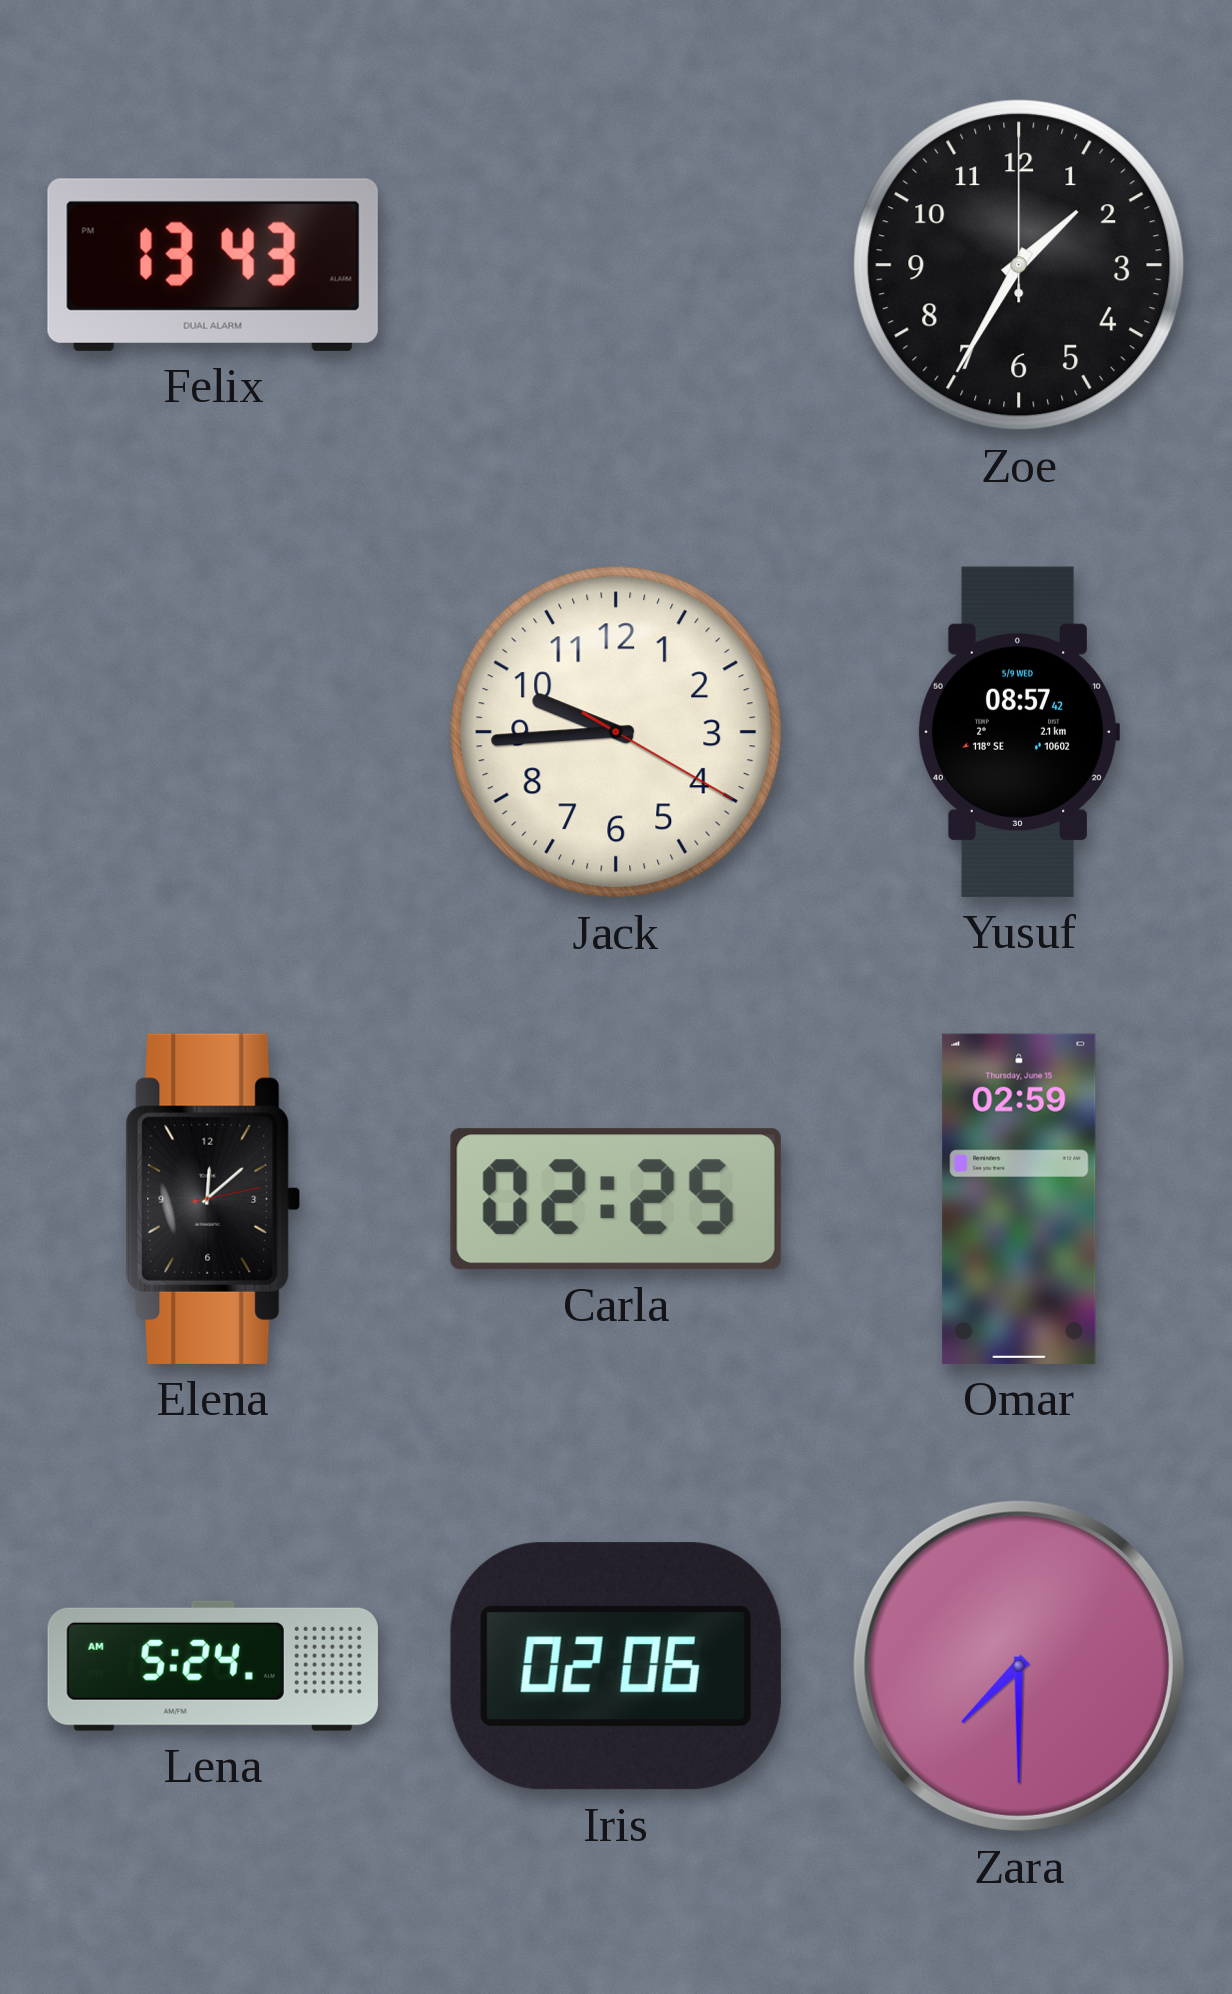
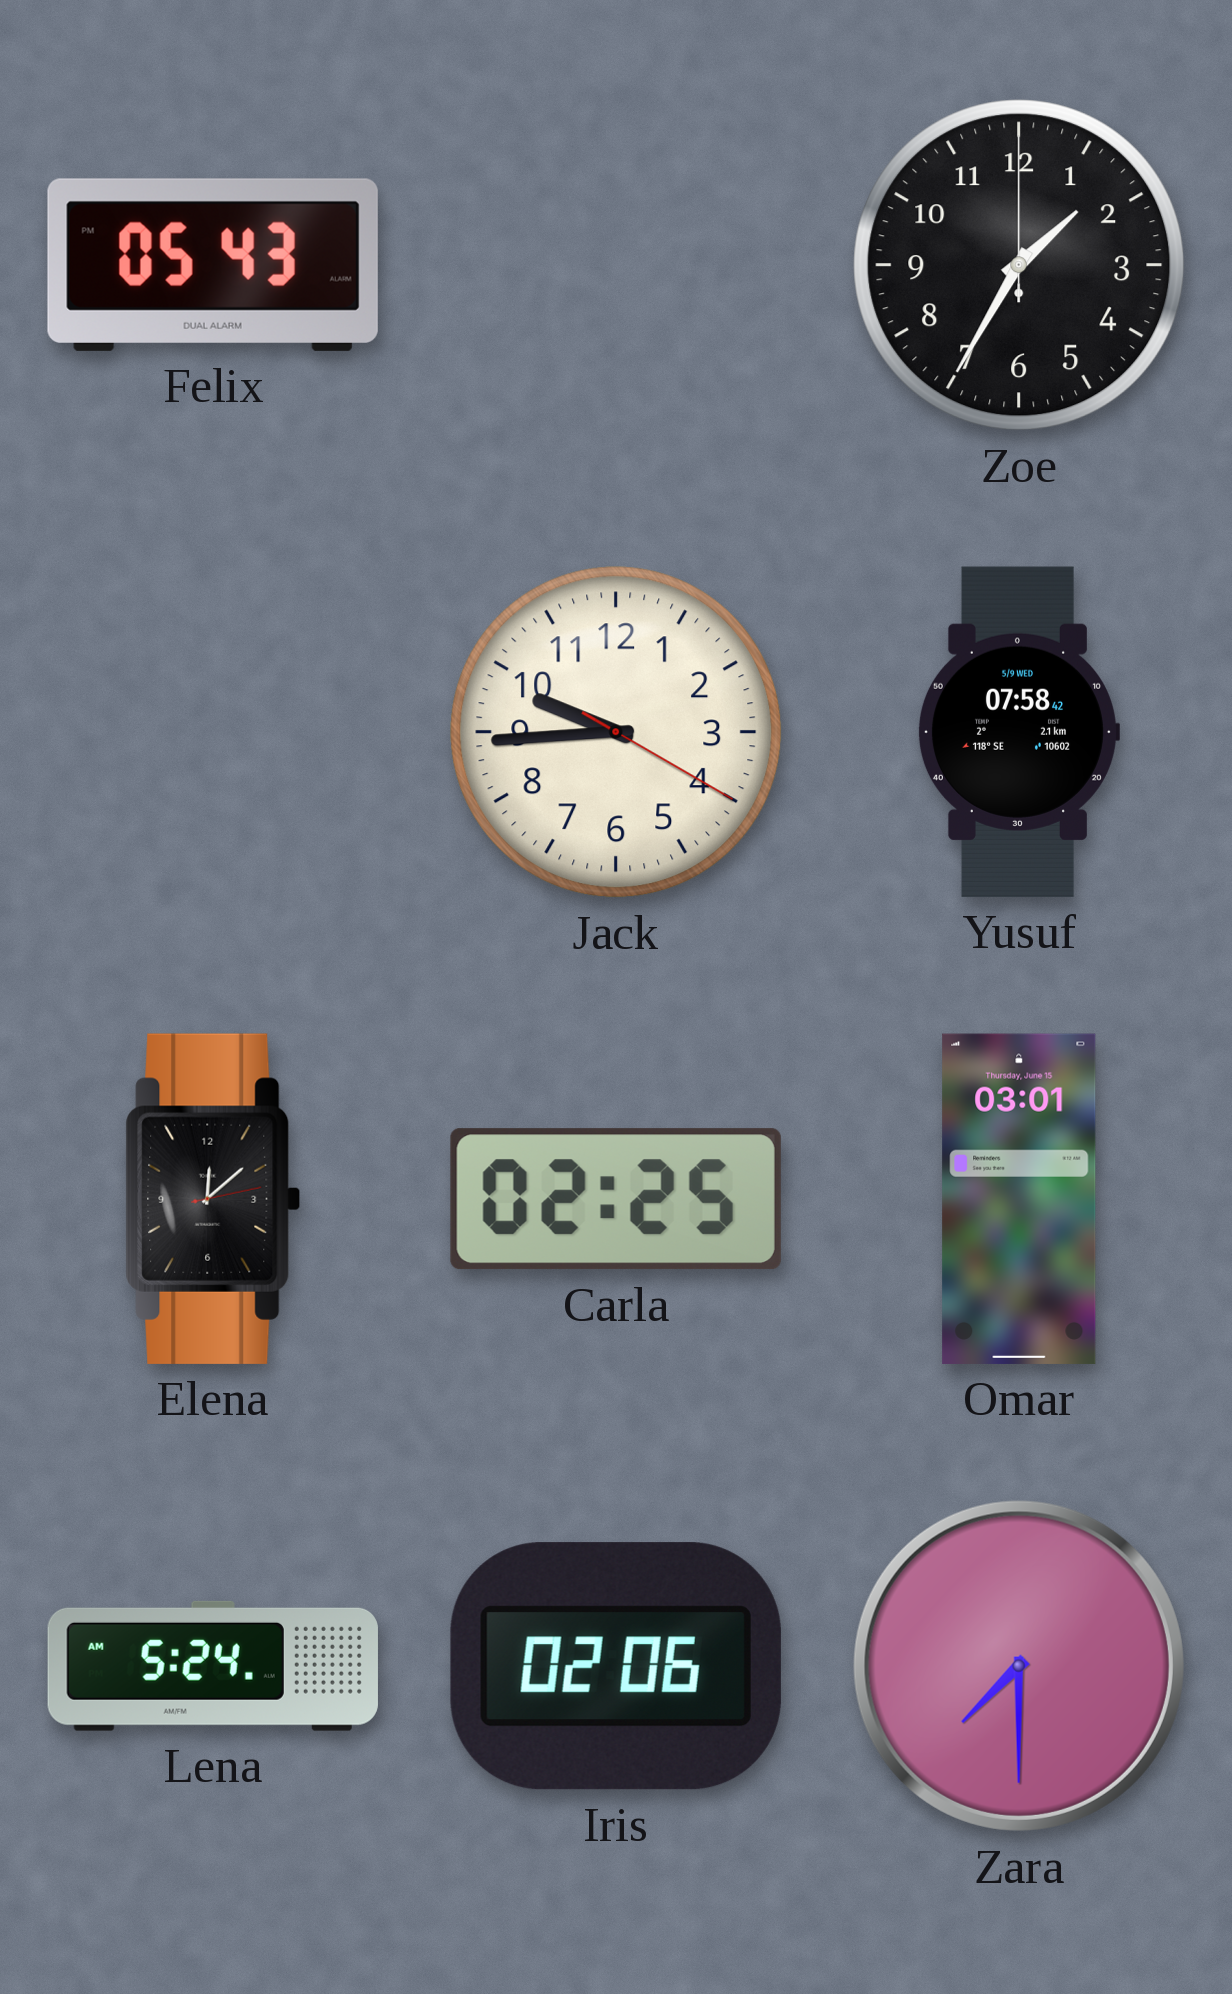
Felix: 13:43 -> 05:43
Yusuf: 08:57 -> 07:58
Omar: 02:59 -> 03:01
